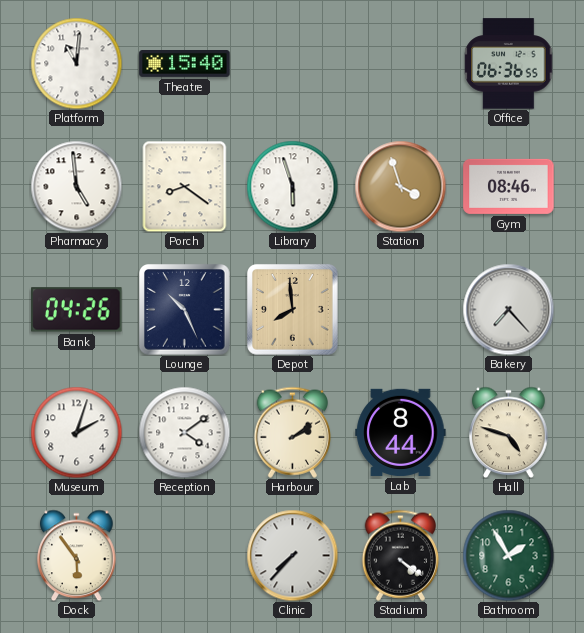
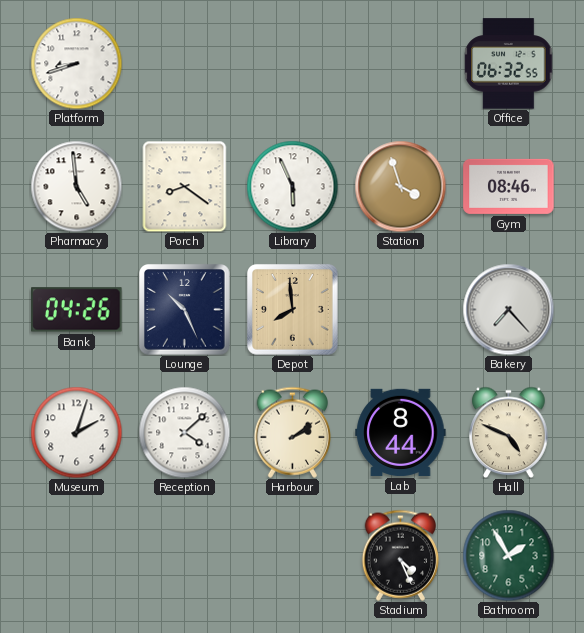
Platform: 11:01 -> 8:42
Theatre: 15:40 -> none
Office: 06:36 -> 06:32
Library: 5:57 -> 5:56
Reception: 4:09 -> 4:08
Hall: 4:48 -> 4:49
Dock: 5:54 -> none
Clinic: 7:37 -> none
Stadium: 4:21 -> 4:26
